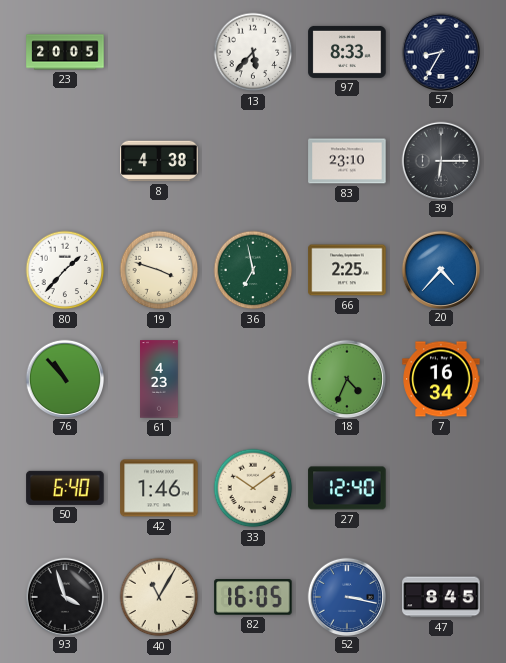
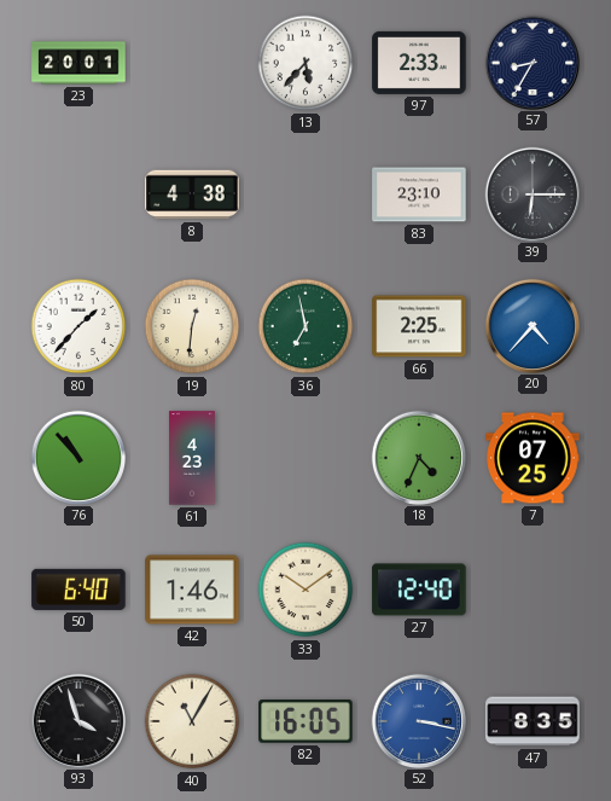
23: 20:05 -> 20:01
97: 8:33 -> 2:33
19: 3:48 -> 12:31
7: 16:34 -> 07:25
47: 8:45 -> 8:35
